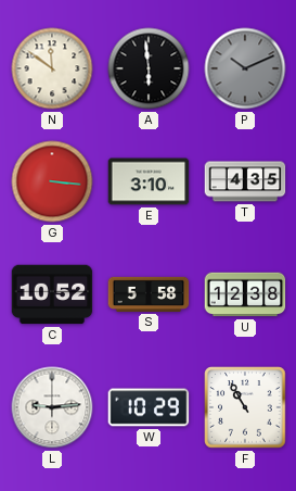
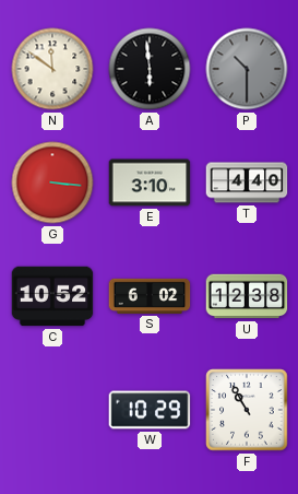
P: 10:11 -> 10:30
T: 4:35 -> 4:40
S: 5:58 -> 6:02
L: 9:14 -> none
